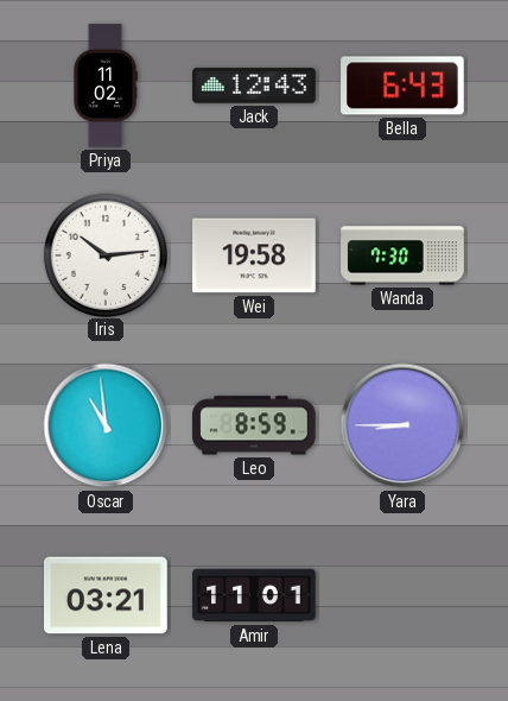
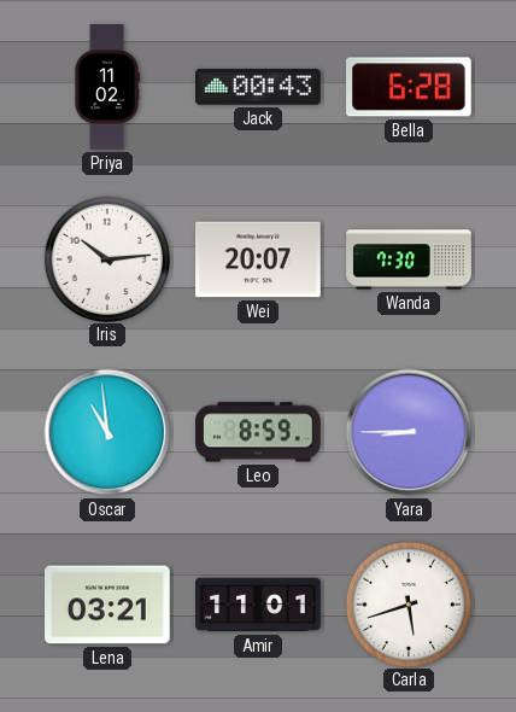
Jack: 12:43 -> 00:43
Bella: 6:43 -> 6:28
Wei: 19:58 -> 20:07
Carla: none -> 5:42
